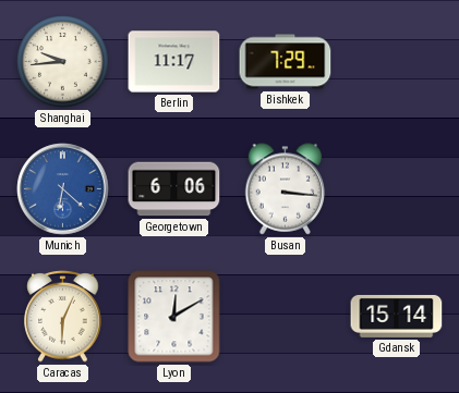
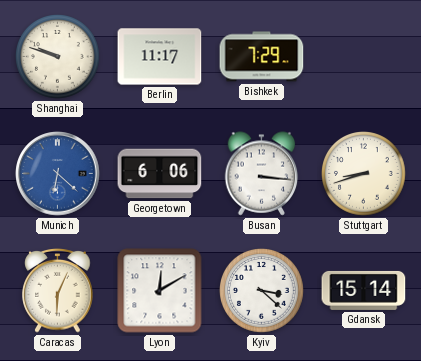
Shanghai: 9:44 -> 9:48
Stuttgart: none -> 8:42
Kyiv: none -> 3:22
